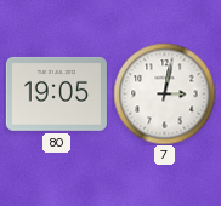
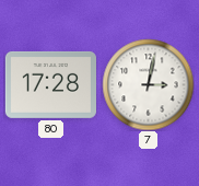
80: 19:05 -> 17:28
